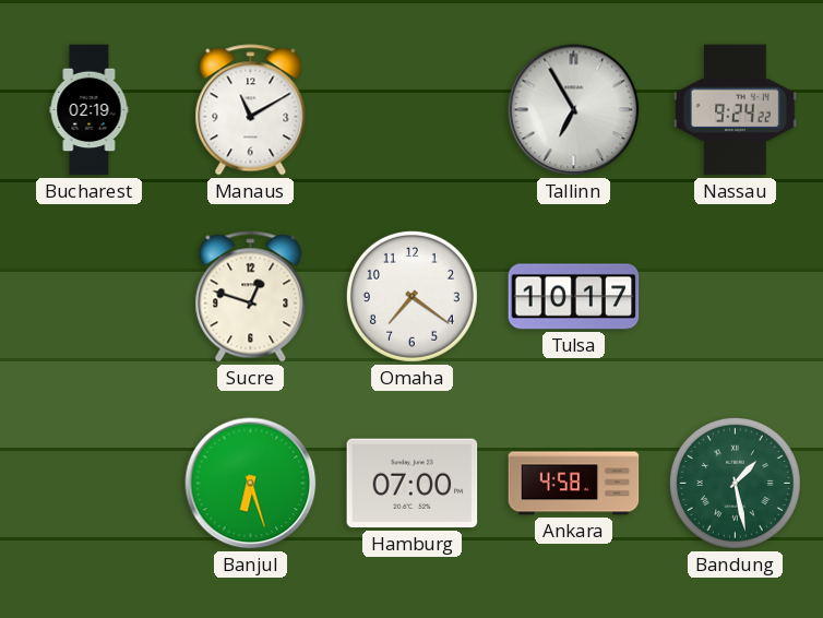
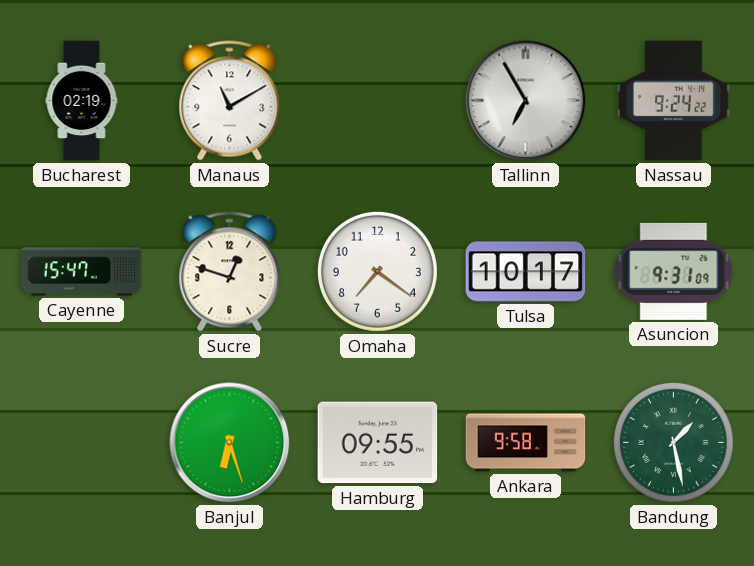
Cayenne: none -> 15:47
Asuncion: none -> 9:31
Hamburg: 07:00 -> 09:55
Ankara: 4:58 -> 9:58
